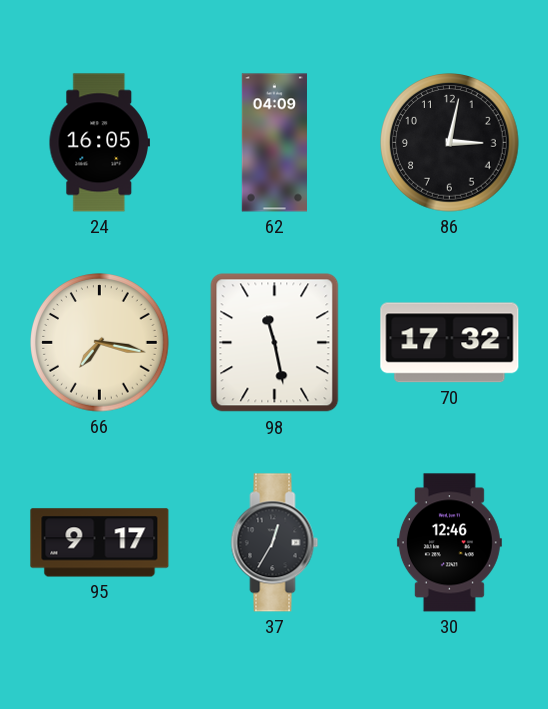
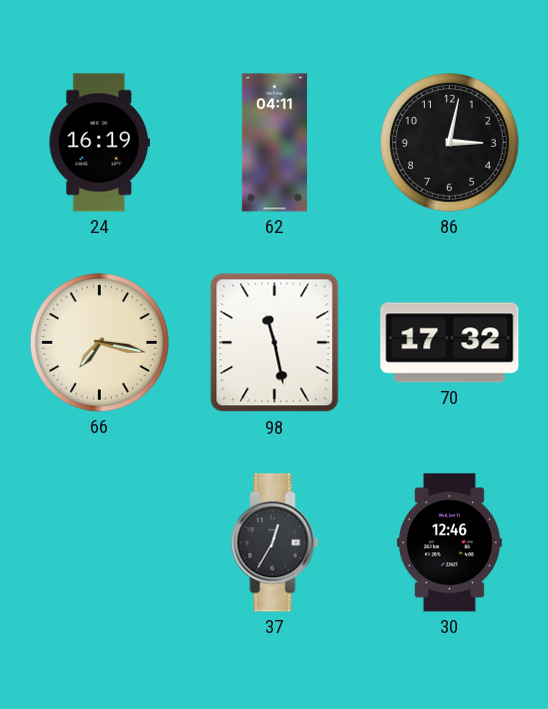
24: 16:05 -> 16:19
62: 04:09 -> 04:11
95: 9:17 -> none
